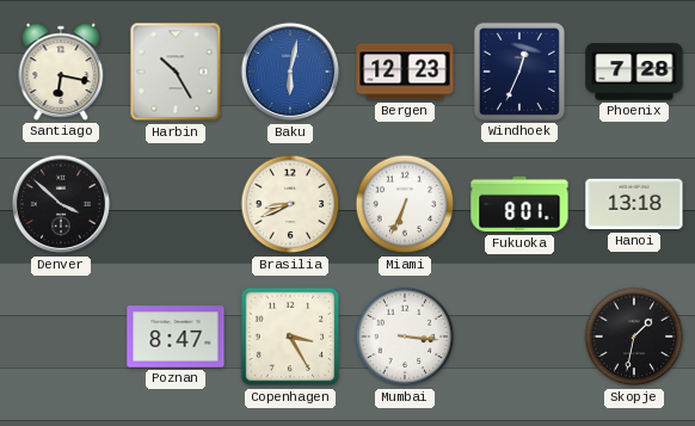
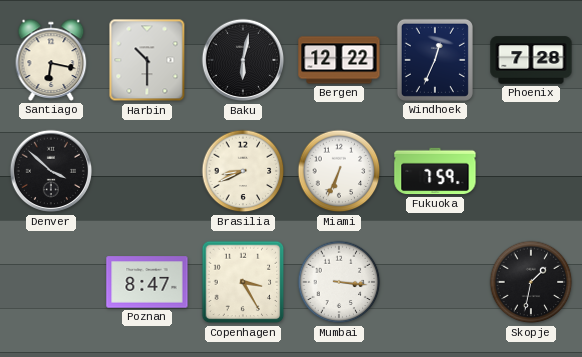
Harbin: 10:25 -> 10:30
Baku dial: blue -> black
Bergen: 12:23 -> 12:22
Fukuoka: 8:01 -> 7:59
Hanoi: 13:18 -> none
